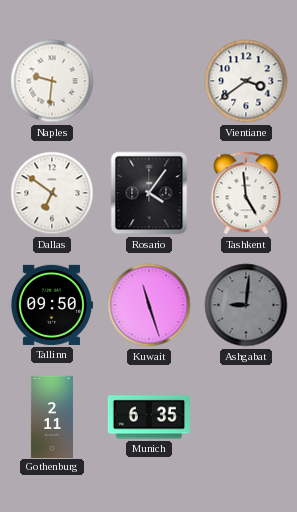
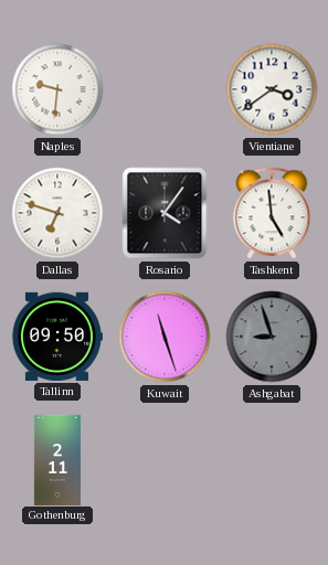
Dallas: 6:51 -> 6:48
Ashgabat: 9:01 -> 8:57
Munich: 6:35 -> none
